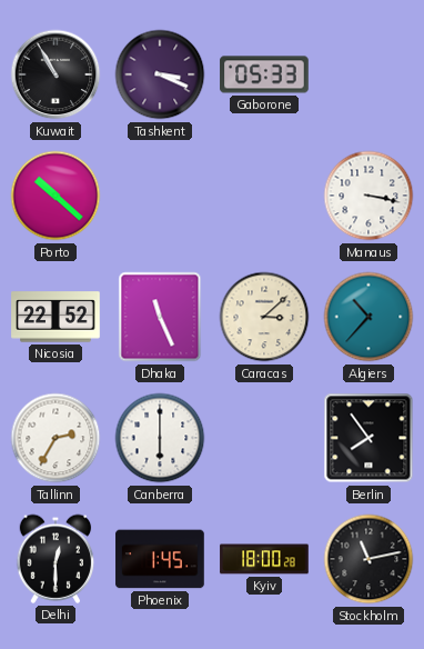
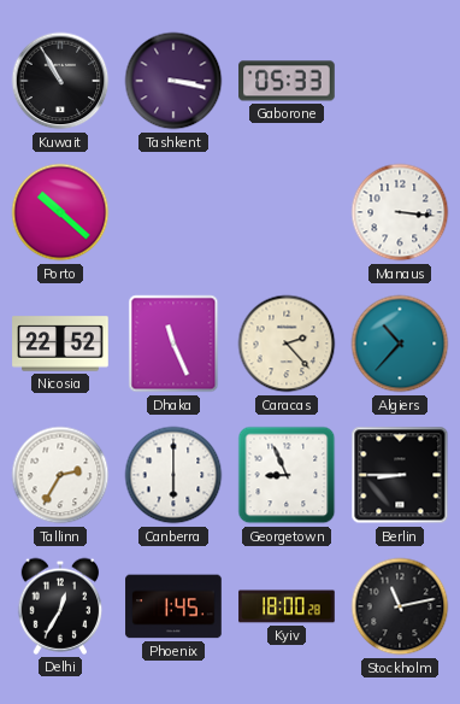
Tashkent: 3:19 -> 3:17
Manaus: 3:17 -> 3:16
Caracas: 3:08 -> 2:23
Georgetown: none -> 8:56
Berlin: 7:54 -> 8:45
Delhi: 12:30 -> 12:35
